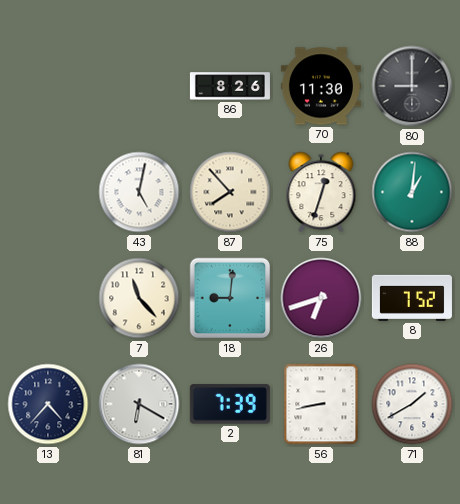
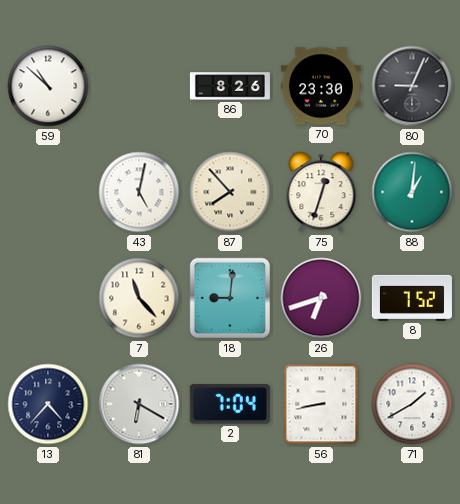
59: none -> 10:52
70: 11:30 -> 23:30
80: 9:00 -> 9:04
2: 7:39 -> 7:04
